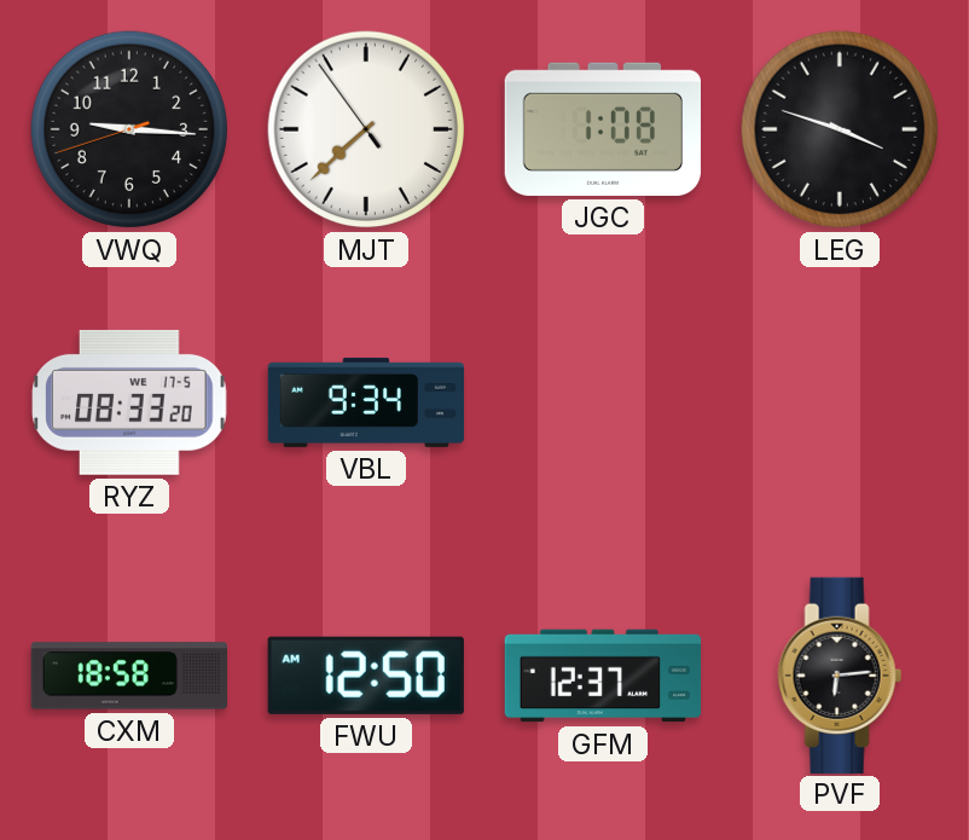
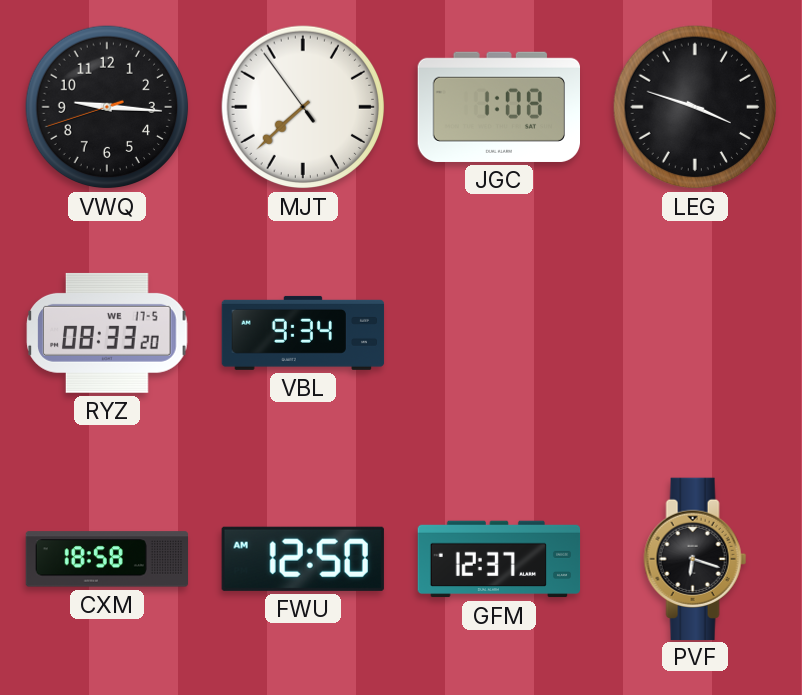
PVF: 6:14 -> 6:18
